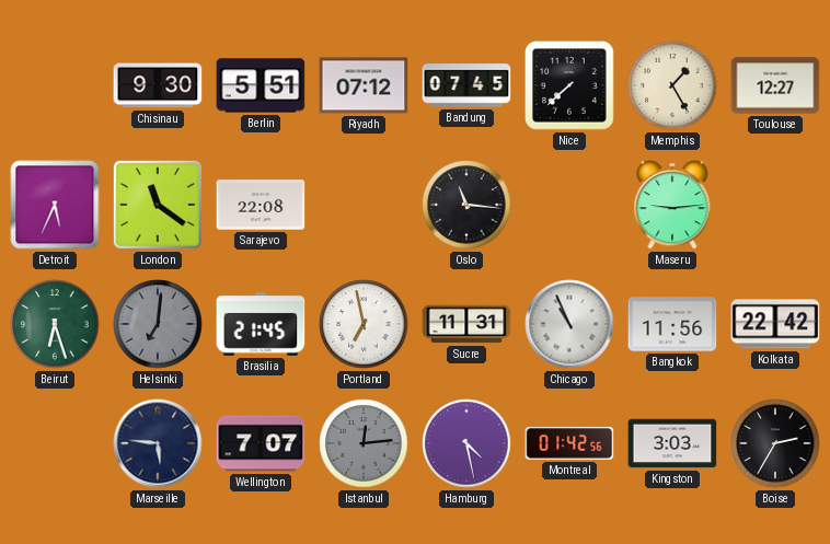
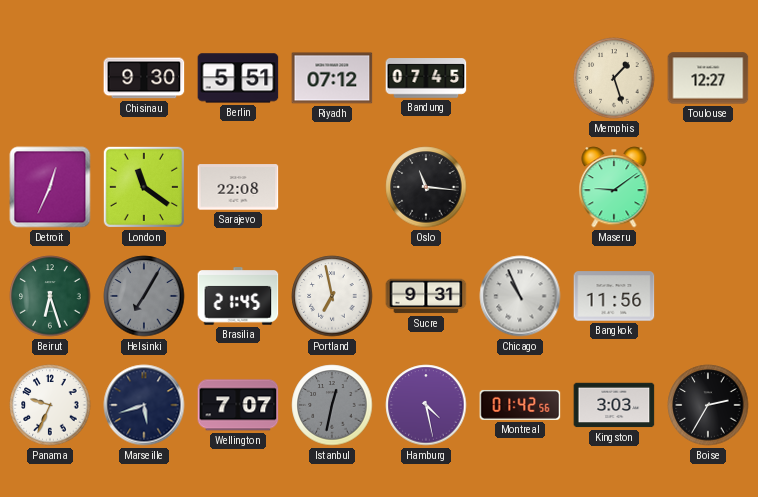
Nice: 7:38 -> none
Memphis: 1:25 -> 1:27
Detroit: 5:34 -> 12:34
Maseru: 9:14 -> 9:09
Helsinki: 7:01 -> 7:05
Sucre: 11:31 -> 9:31
Kolkata: 22:42 -> none
Panama: none -> 9:34
Marseille: 5:46 -> 5:42
Istanbul: 12:14 -> 12:32
